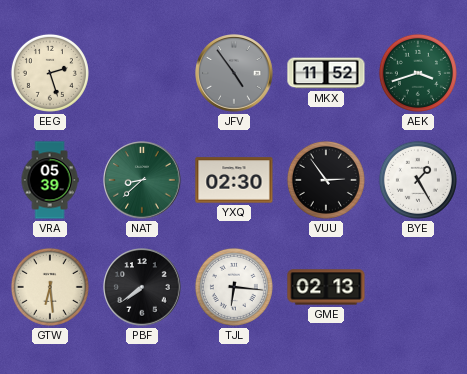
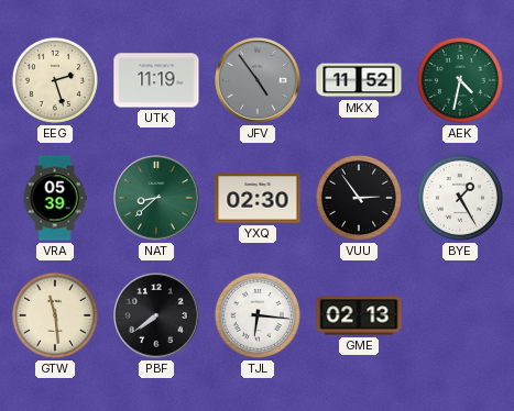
UTK: none -> 11:19
AEK: 3:42 -> 4:32
GTW: 6:29 -> 11:29
